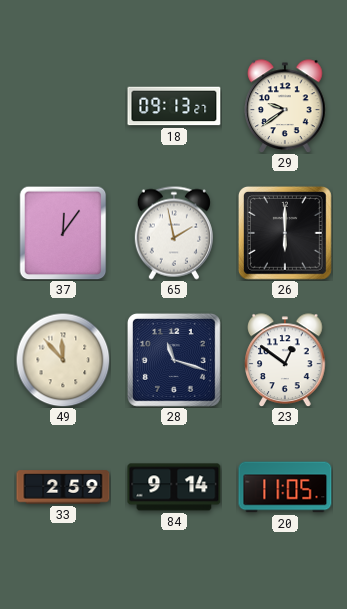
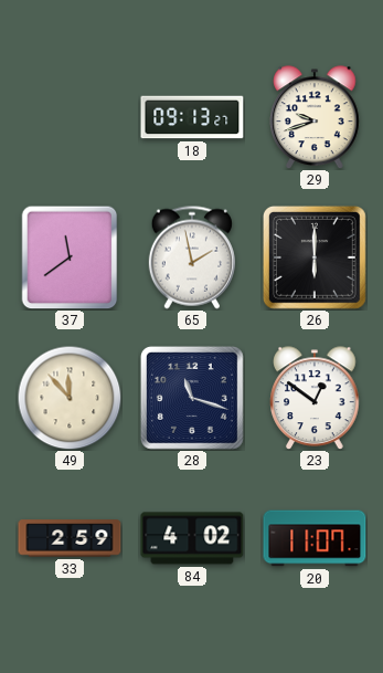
29: 9:39 -> 9:42
37: 12:06 -> 11:39
84: 9:14 -> 4:02
20: 11:05 -> 11:07
